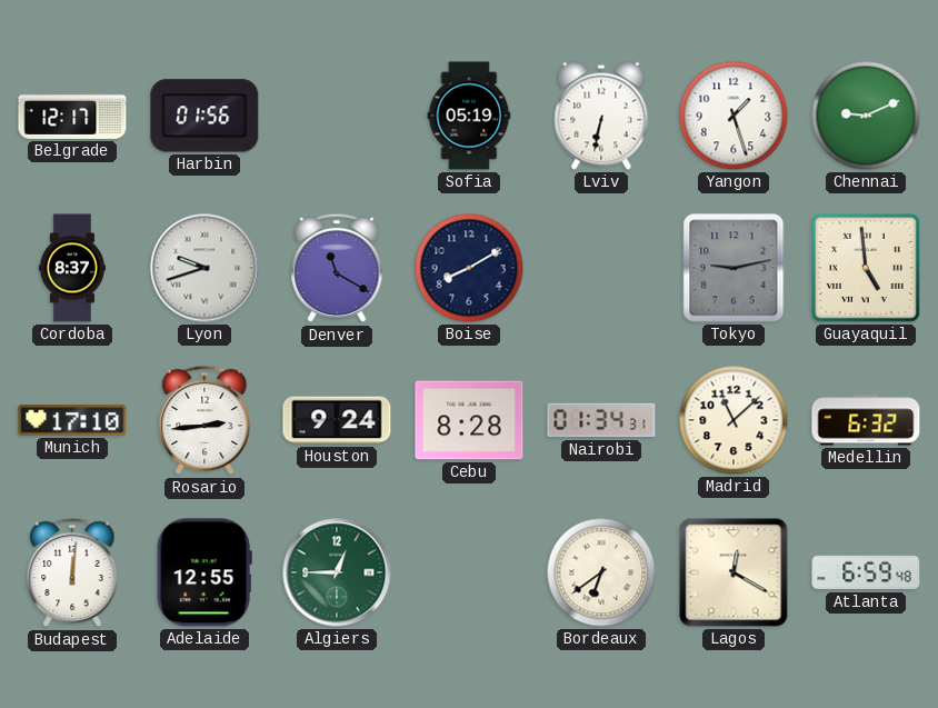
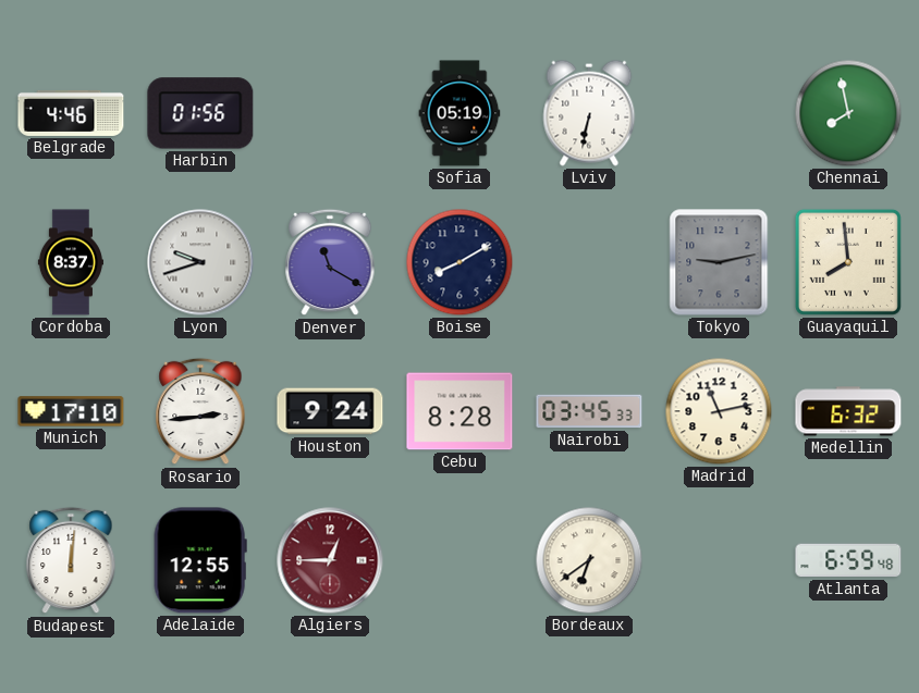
Belgrade: 12:17 -> 4:46
Yangon: 1:27 -> none
Chennai: 9:11 -> 7:58
Guayaquil: 4:59 -> 7:59
Nairobi: 01:34 -> 03:45
Madrid: 11:08 -> 11:13
Algiers dial: green -> burgundy
Lagos: 12:20 -> none
